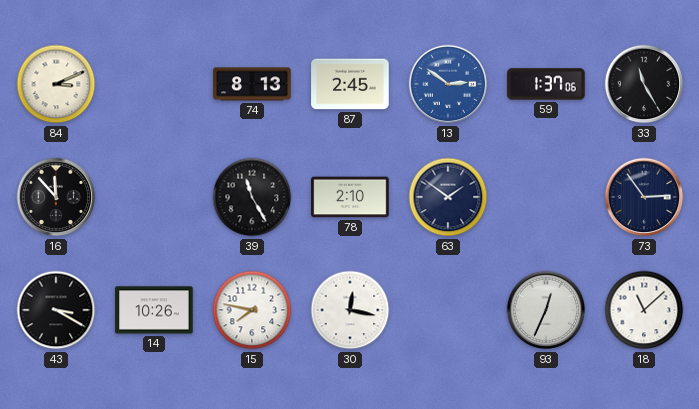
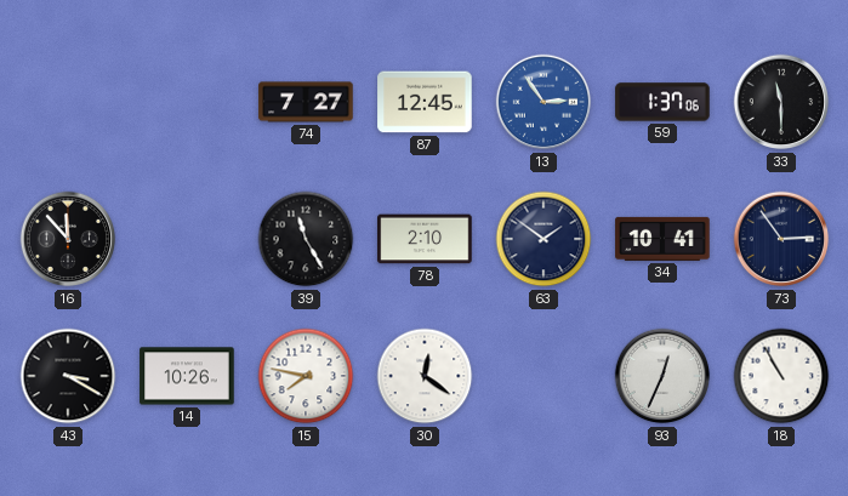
84: 3:11 -> none
74: 8:13 -> 7:27
87: 2:45 -> 12:45
13: 2:51 -> 2:54
33: 11:25 -> 11:30
34: none -> 10:41
30: 12:17 -> 12:21
18: 11:08 -> 10:55
